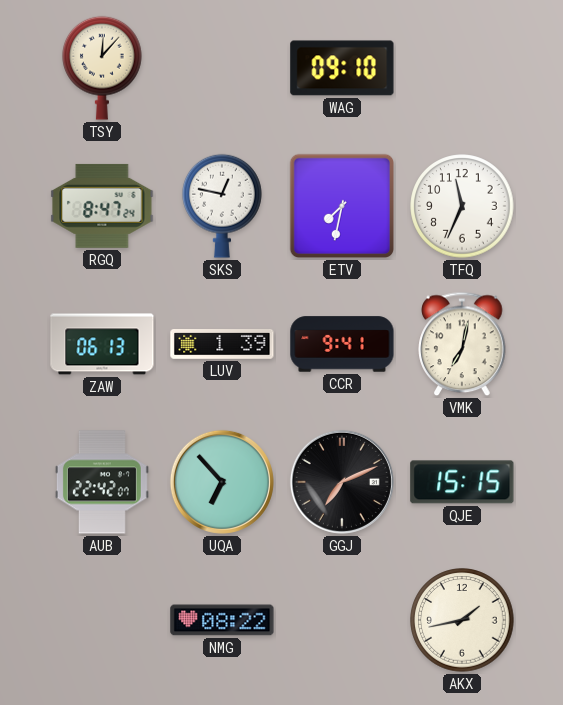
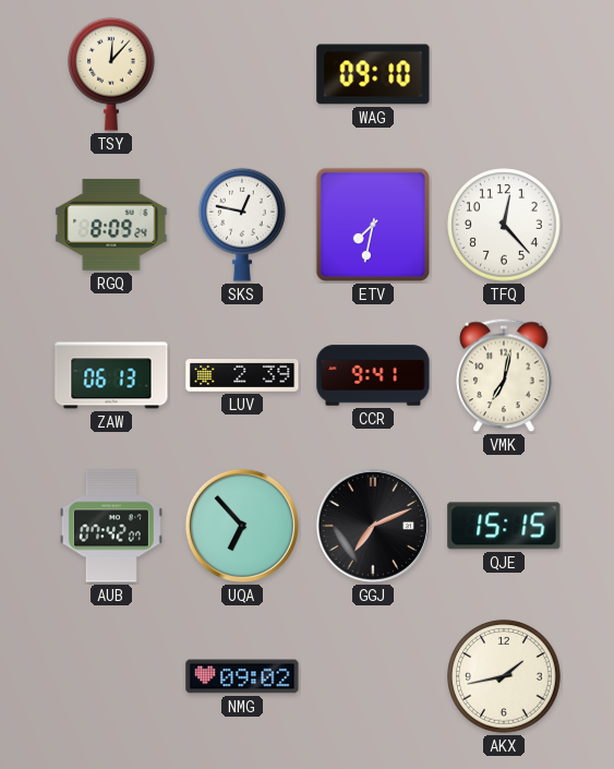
RGQ: 8:47 -> 8:09
TFQ: 11:34 -> 12:23
LUV: 1:39 -> 2:39
AUB: 22:42 -> 07:42
NMG: 08:22 -> 09:02
